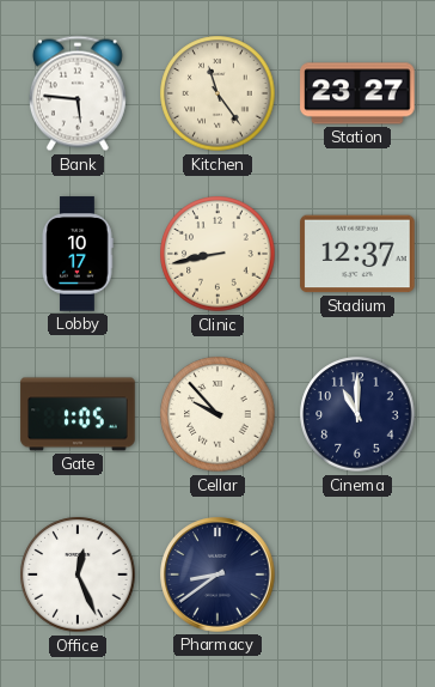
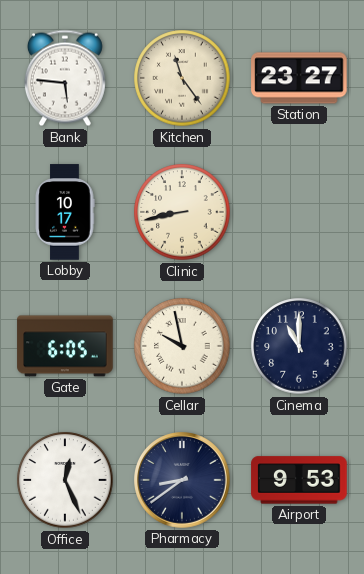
Stadium: 12:37 -> none
Gate: 1:05 -> 6:05
Cellar: 9:53 -> 9:58
Airport: none -> 9:53
